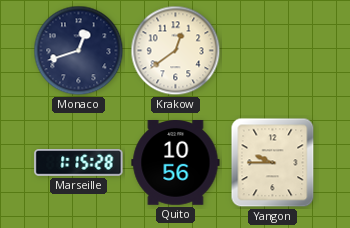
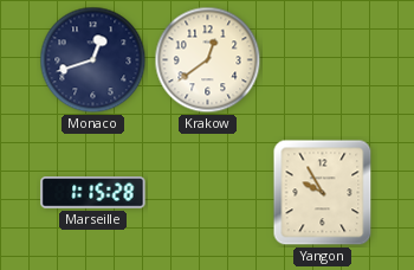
Quito: 10:56 -> none
Yangon: 9:45 -> 9:55
